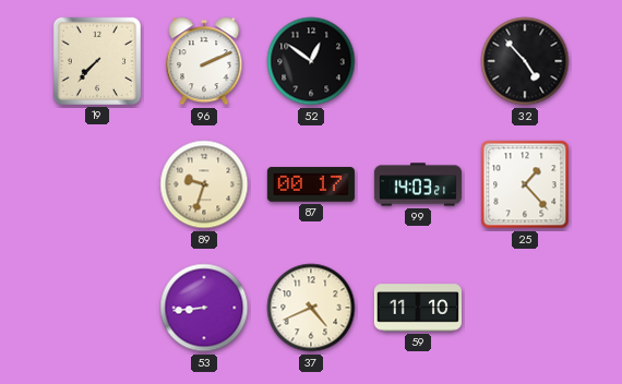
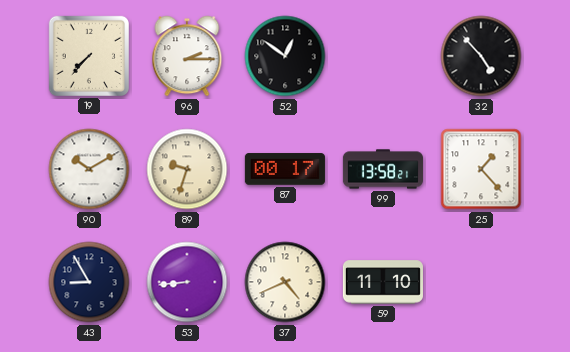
96: 2:11 -> 2:15
90: none -> 10:10
99: 14:03 -> 13:58
43: none -> 8:55
